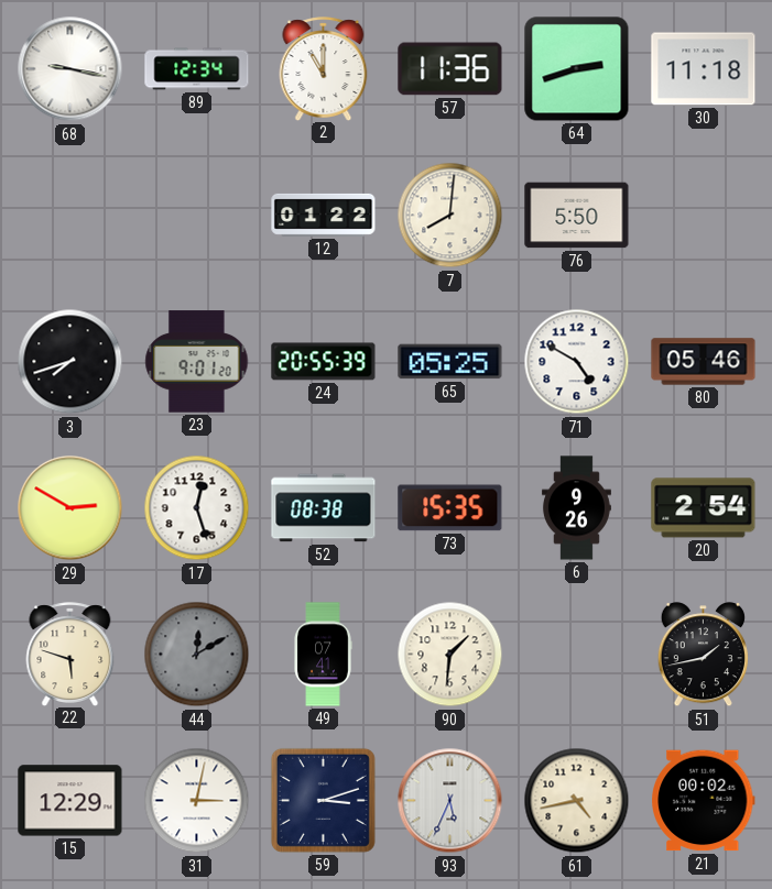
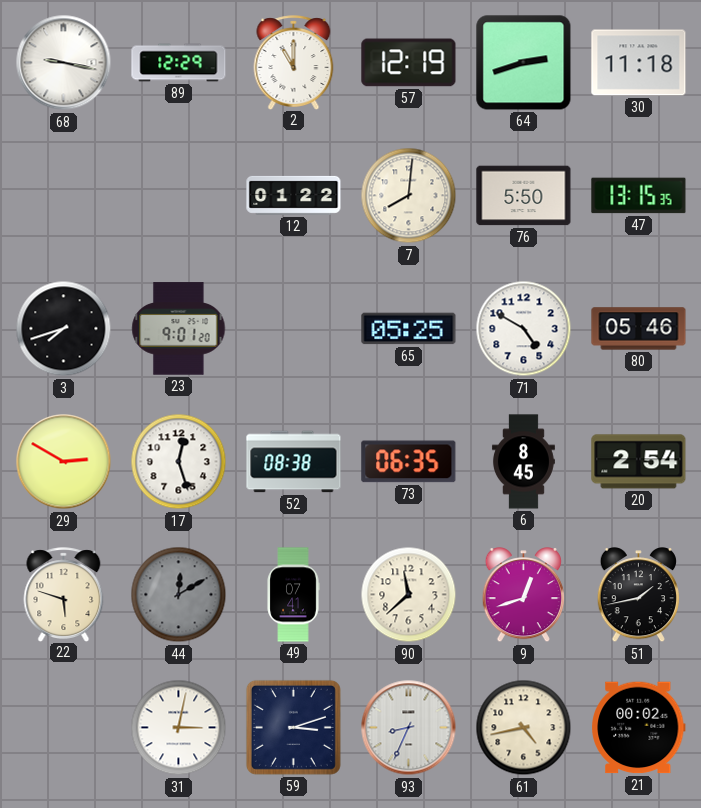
89: 12:34 -> 12:29
57: 11:36 -> 12:19
47: none -> 13:15
24: 20:55 -> none
73: 15:35 -> 06:35
6: 9:26 -> 8:45
90: 1:31 -> 11:38
9: none -> 12:42
15: 12:29 -> none
93: 5:34 -> 8:34
